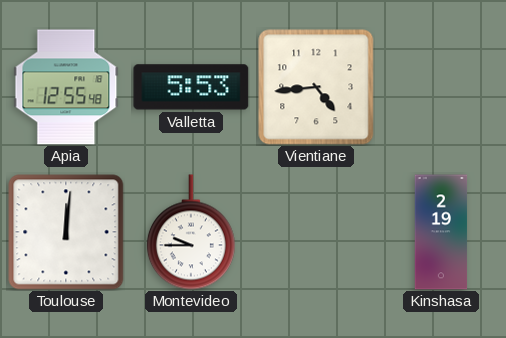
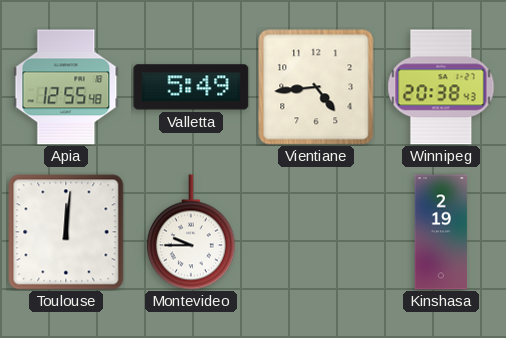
Valletta: 5:53 -> 5:49
Winnipeg: none -> 20:38
